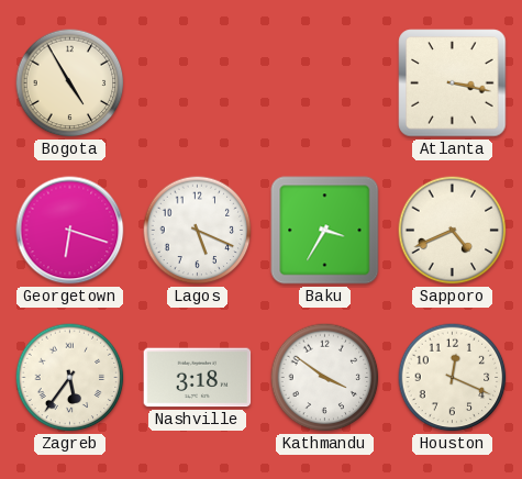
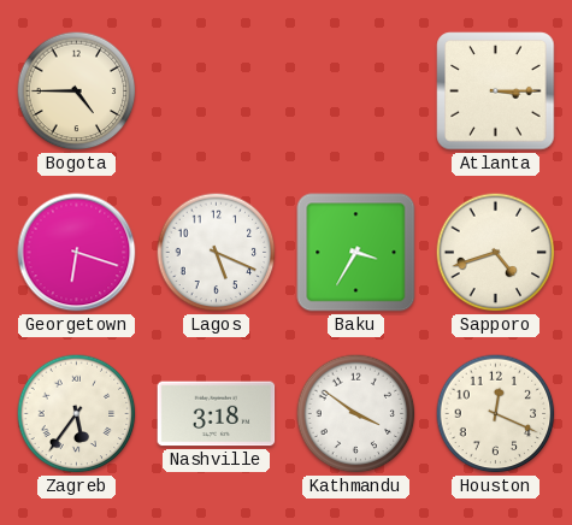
Bogota: 4:55 -> 4:45
Atlanta: 3:17 -> 3:15
Sapporo: 4:41 -> 4:42
